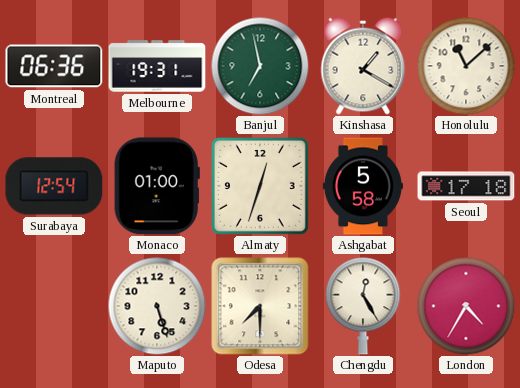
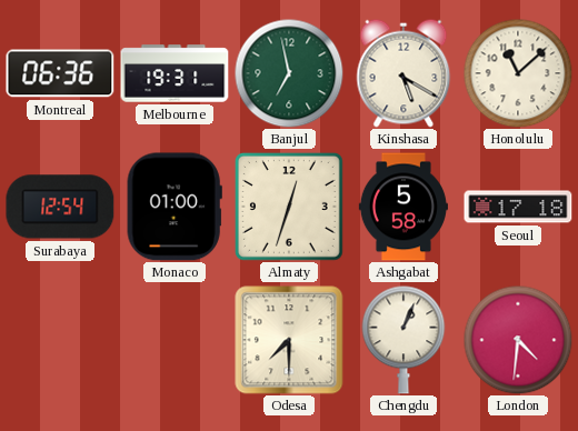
Kinshasa: 1:20 -> 5:20
Maputo: 5:27 -> none
Chengdu: 12:25 -> 1:04
London: 4:35 -> 4:31
